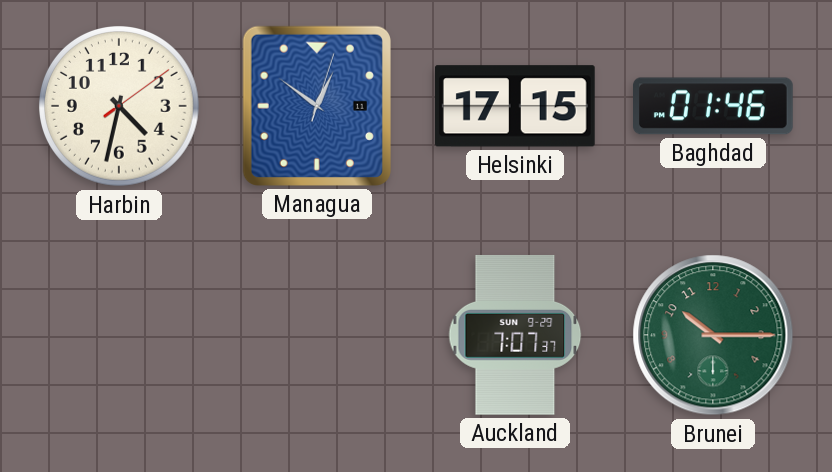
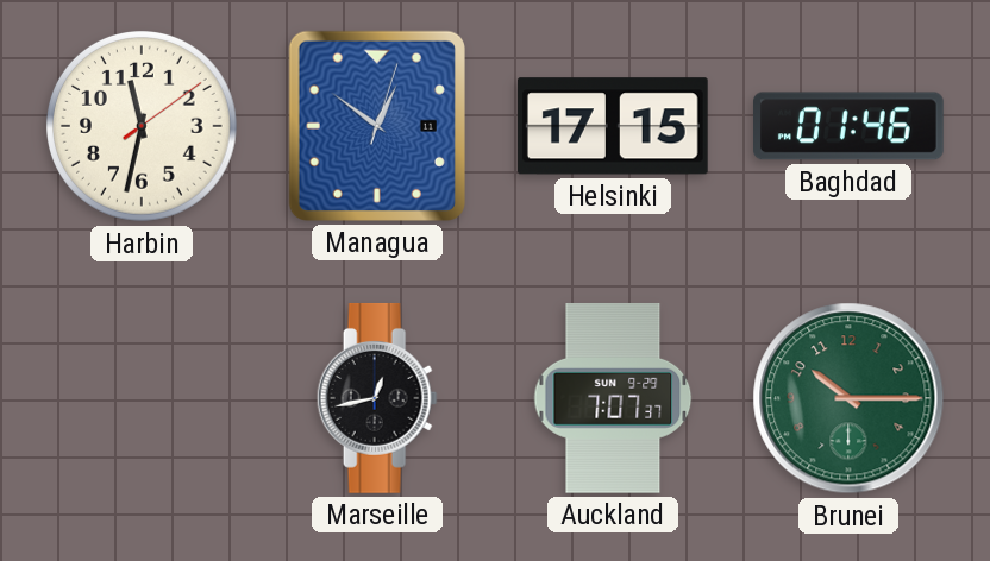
Harbin: 4:32 -> 11:32
Marseille: none -> 12:43
